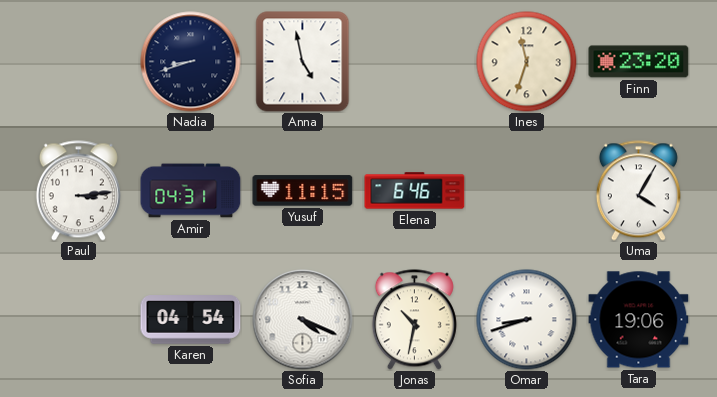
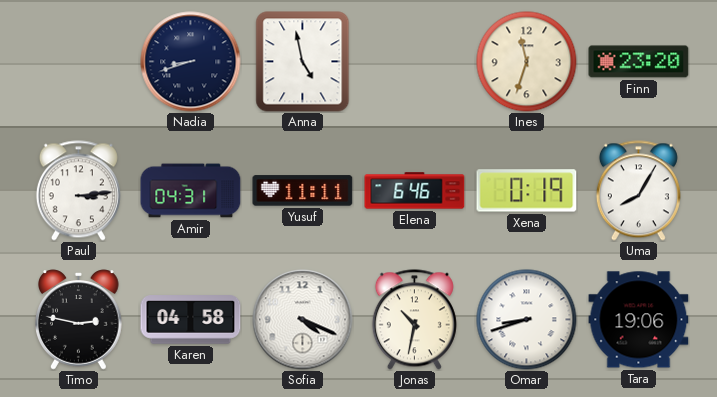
Yusuf: 11:15 -> 11:11
Xena: none -> 0:19
Uma: 4:05 -> 8:05
Timo: none -> 2:47
Karen: 04:54 -> 04:58
